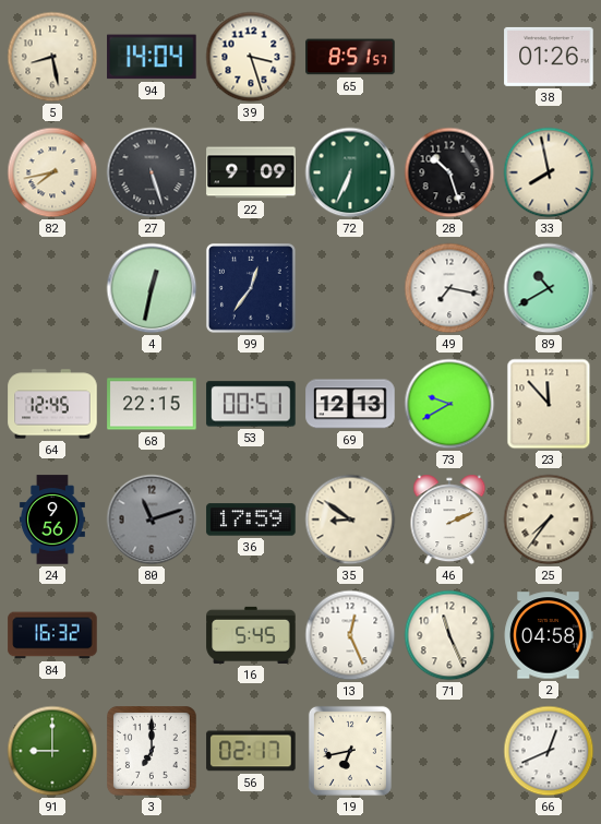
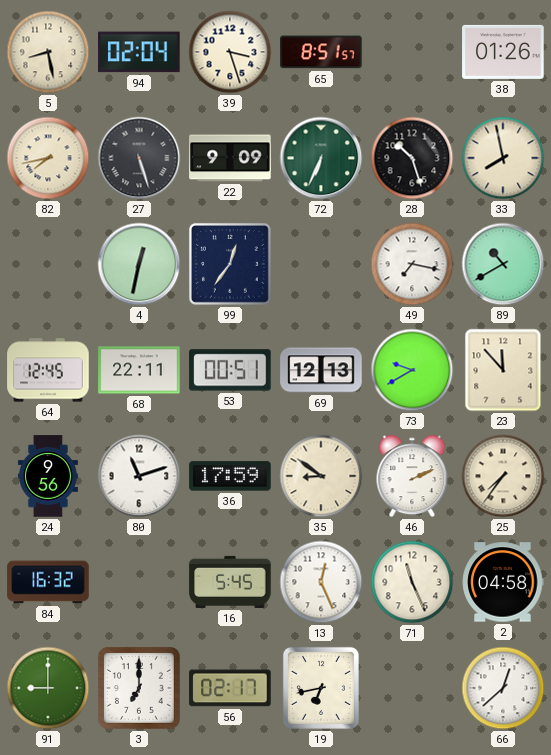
94: 14:04 -> 02:04
68: 22:15 -> 22:11
80 dial: grey -> white
66: 12:41 -> 12:38
